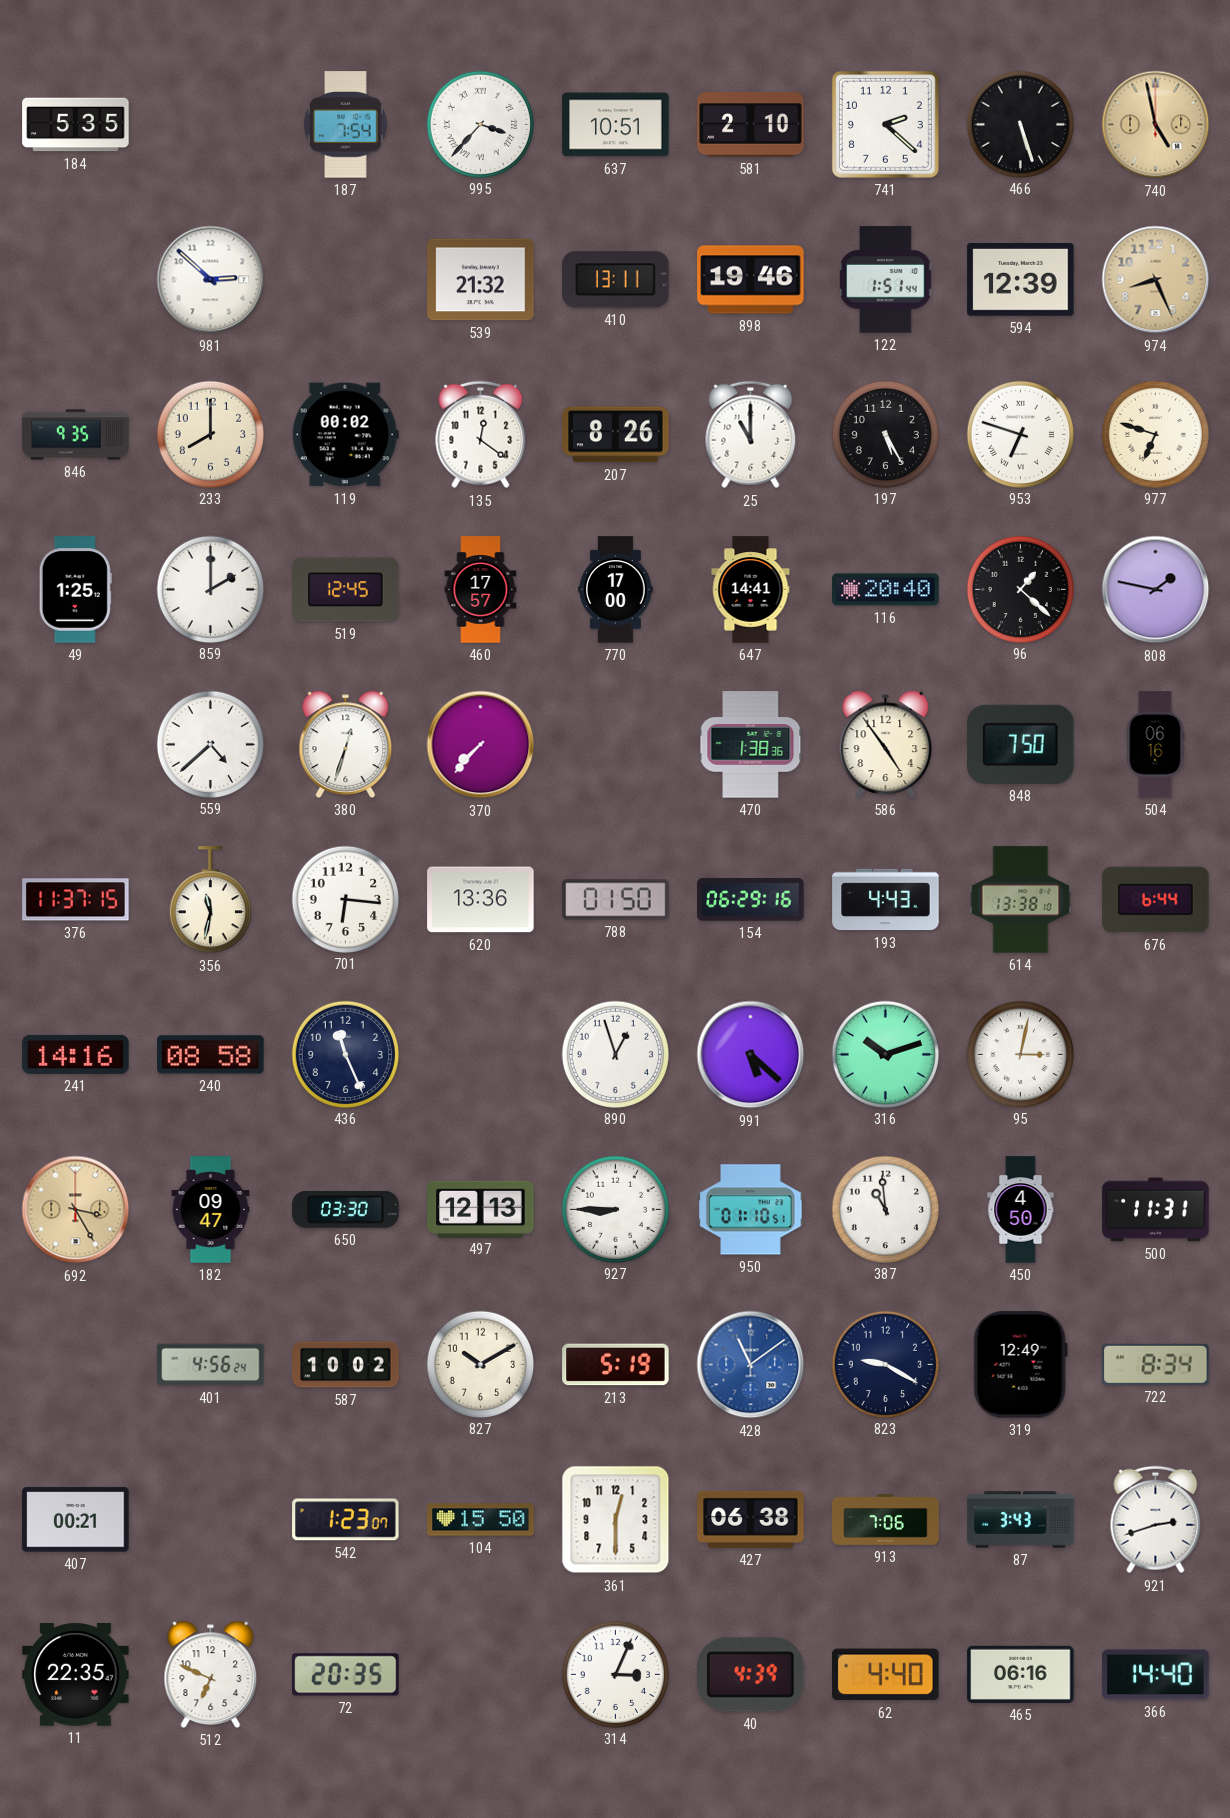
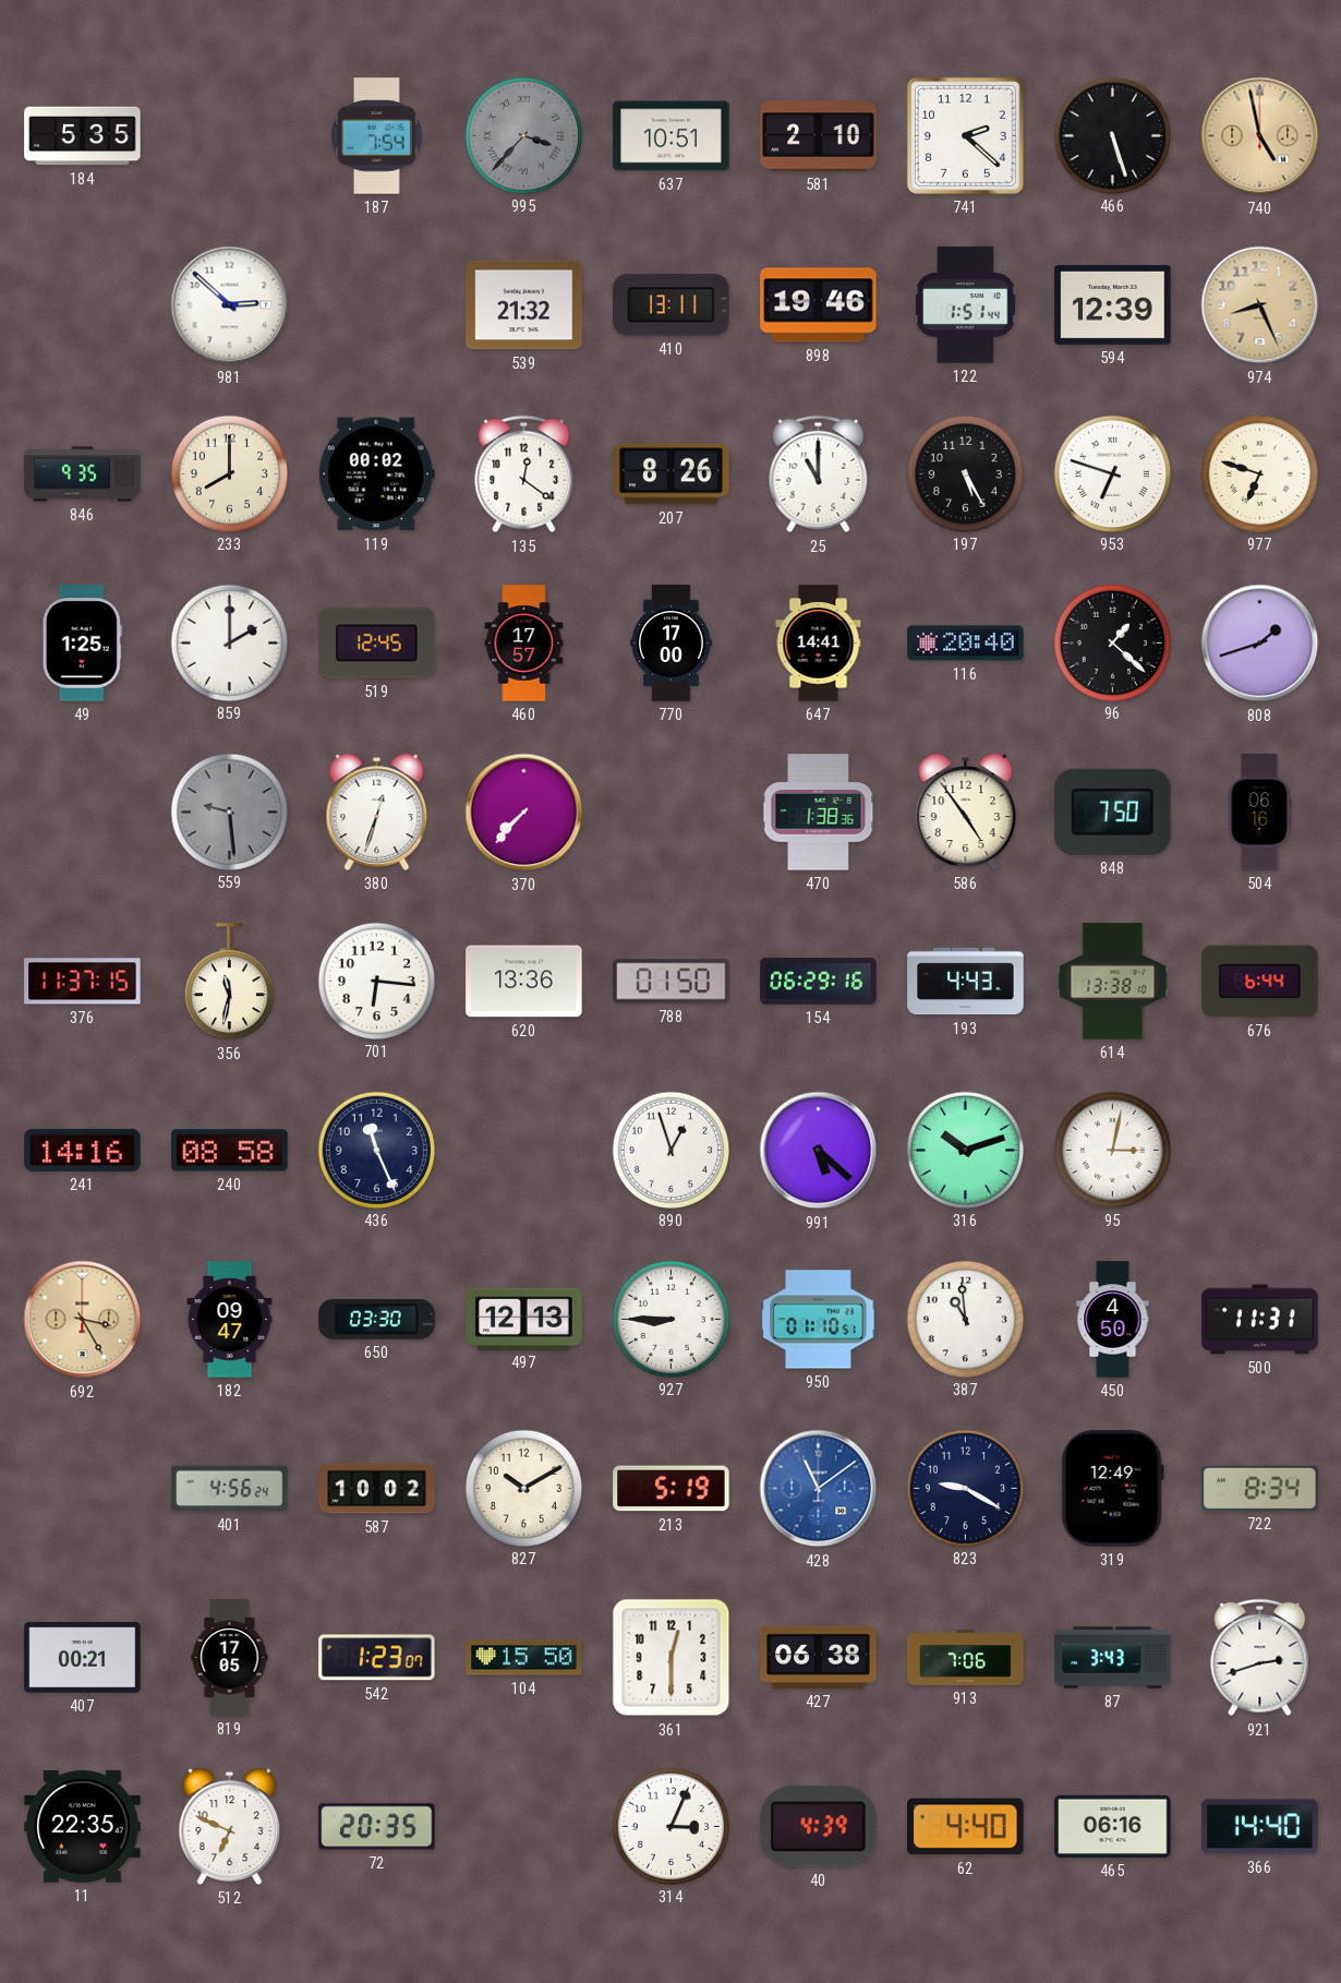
995 dial: white -> grey
808: 1:47 -> 1:42
559: 4:38 -> 9:29
559 dial: white -> grey
819: none -> 17:05
